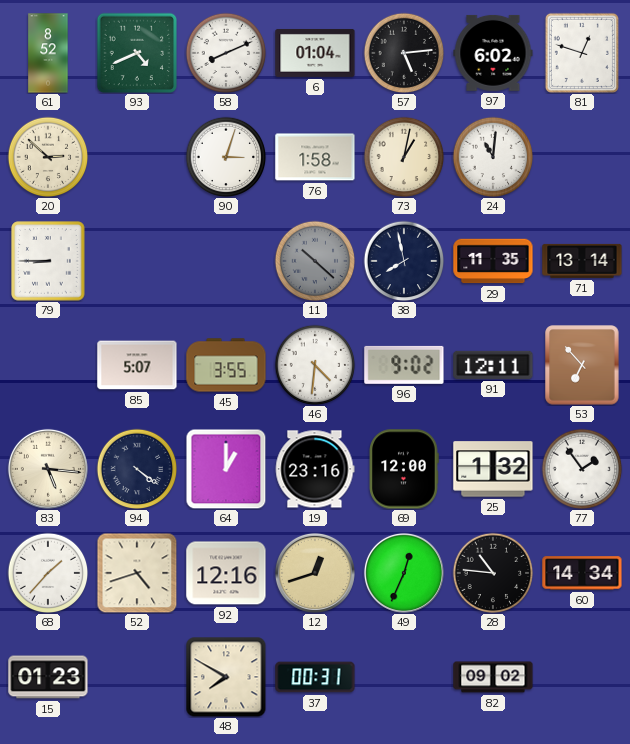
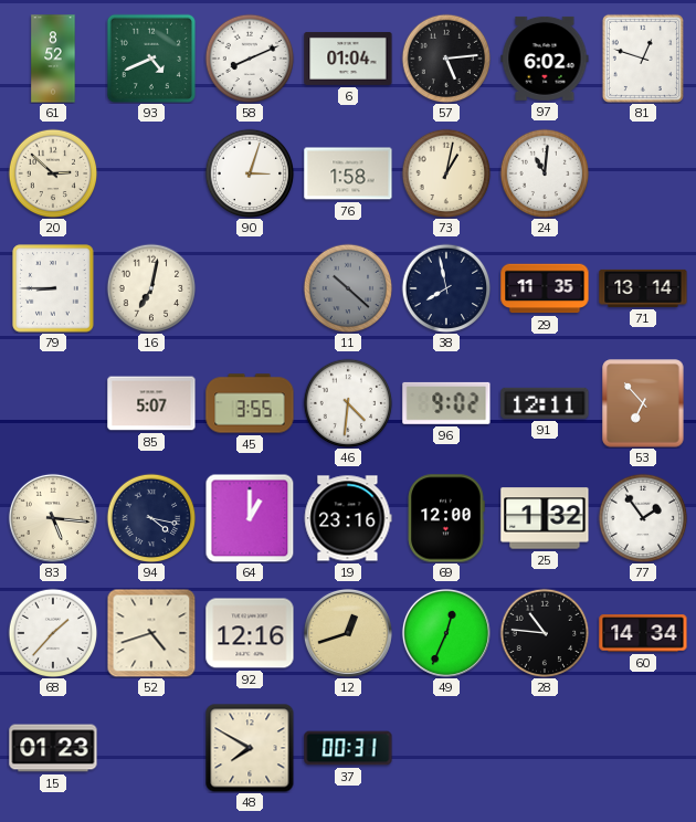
16: none -> 7:02
94: 4:21 -> 4:17
82: 09:02 -> none
